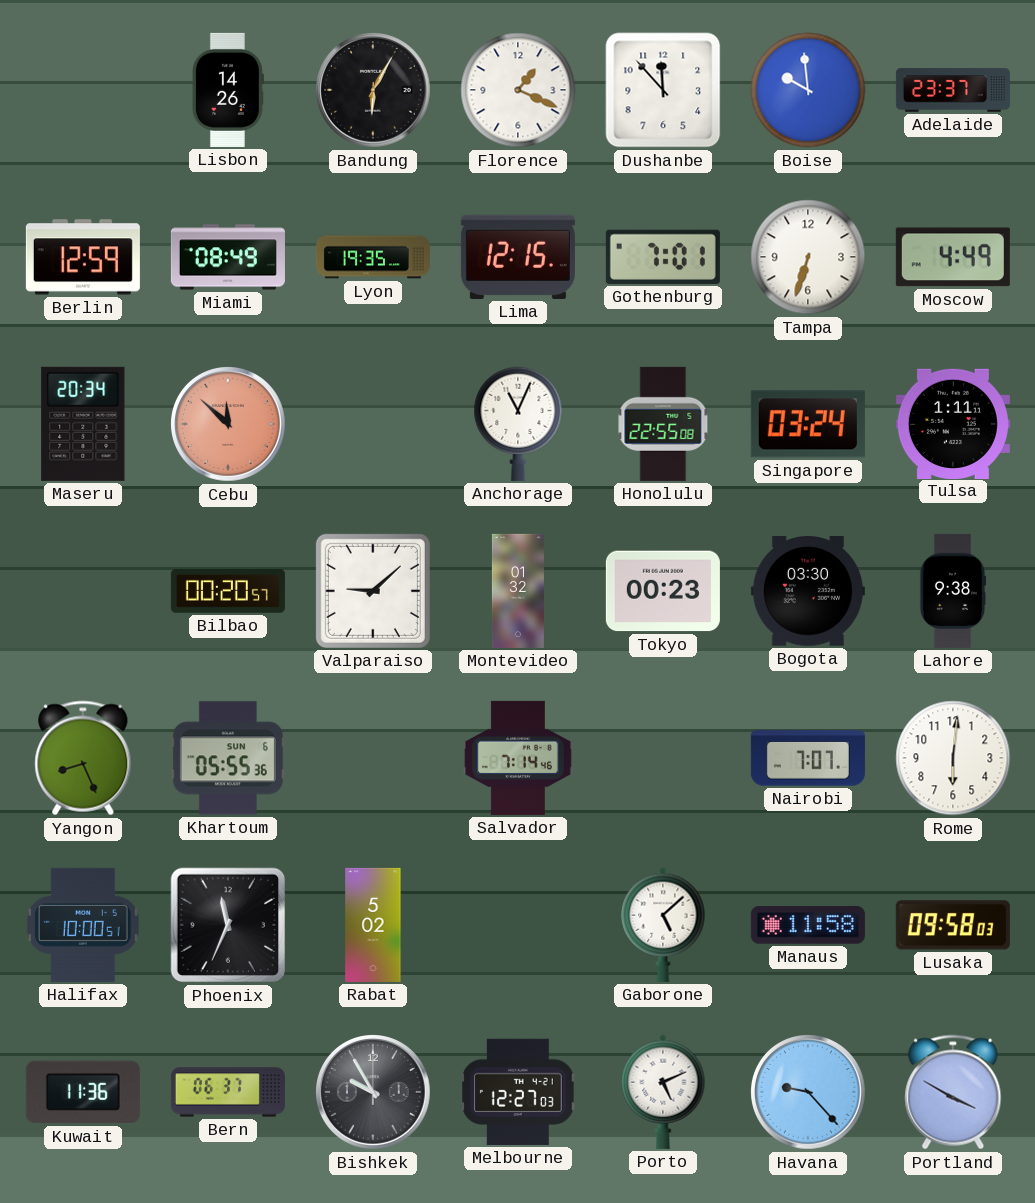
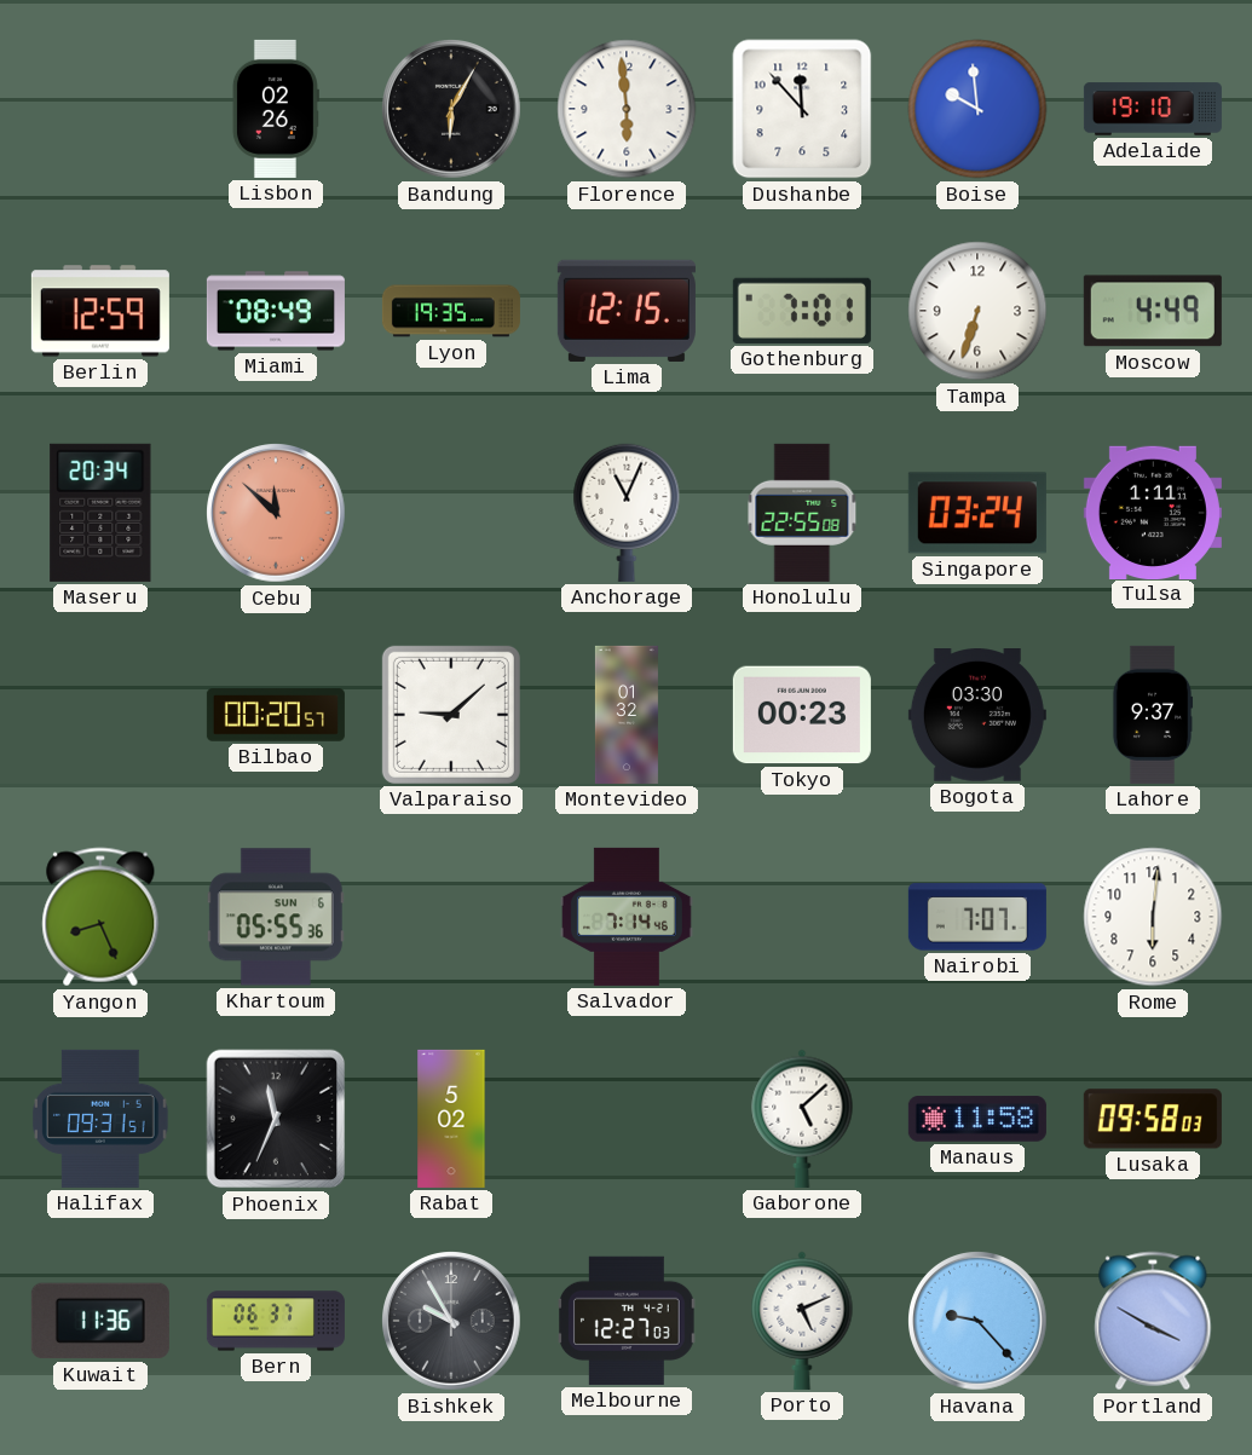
Lisbon: 14:26 -> 02:26
Florence: 1:19 -> 5:59
Adelaide: 23:37 -> 19:10
Lahore: 9:38 -> 9:37
Halifax: 10:00 -> 09:31
